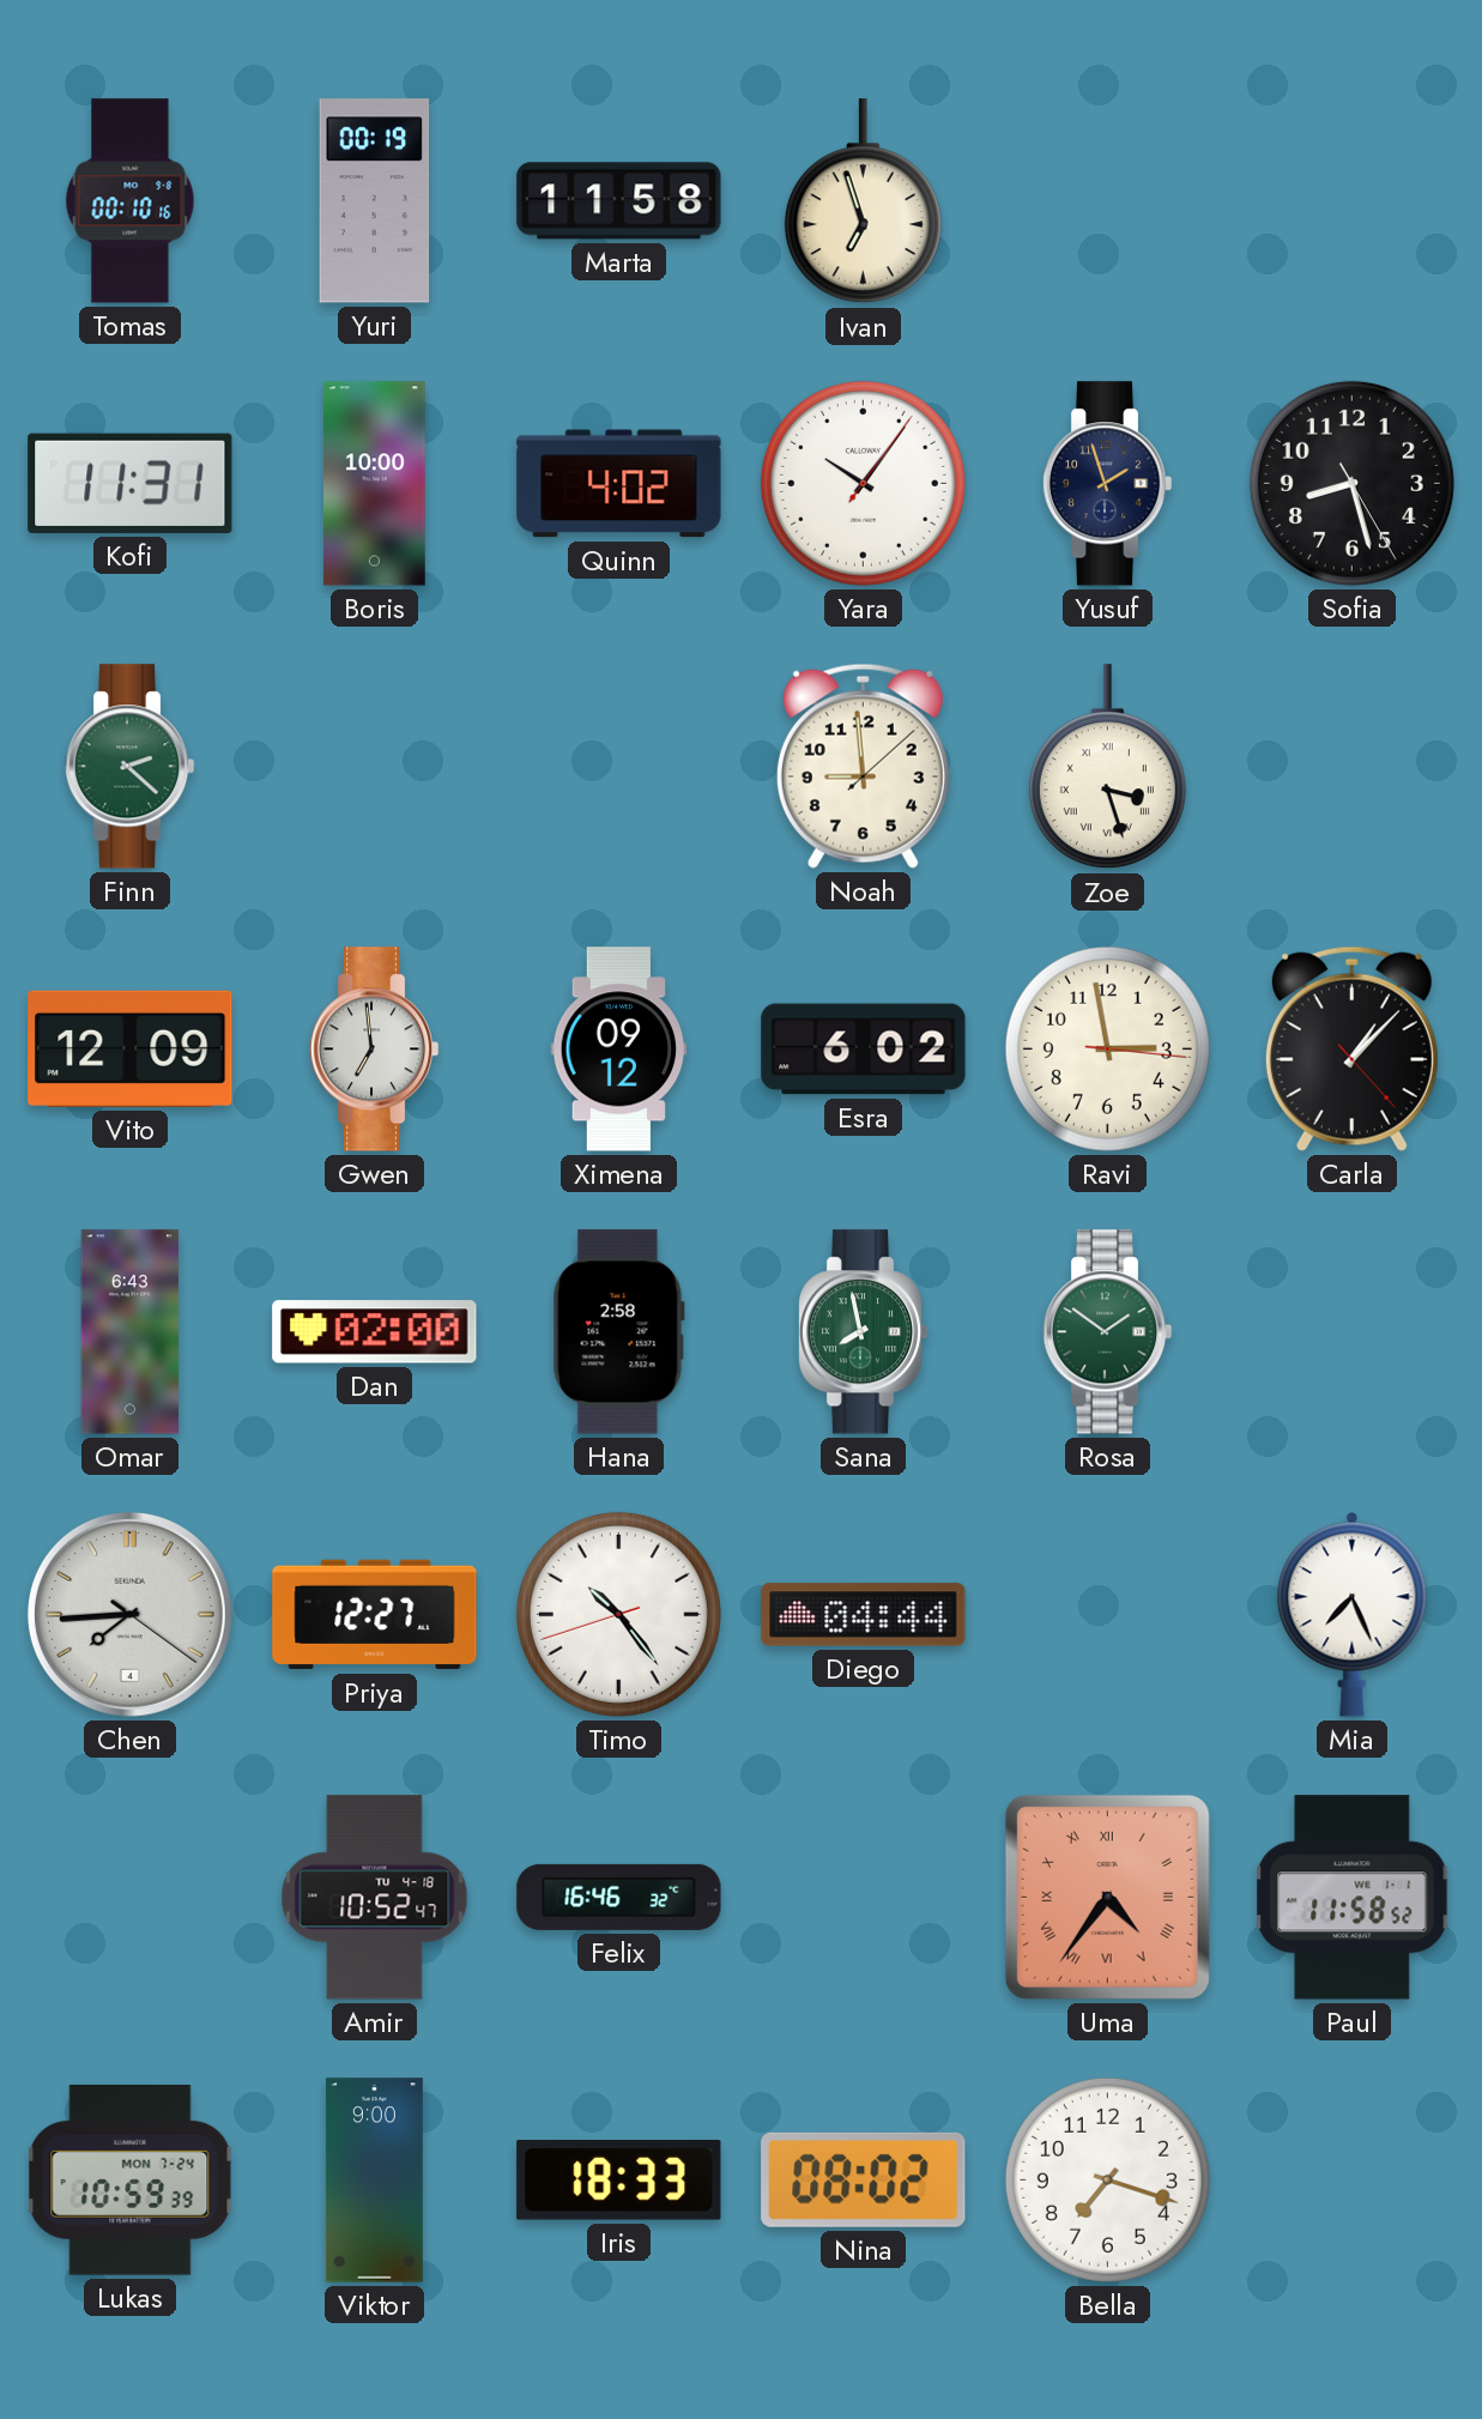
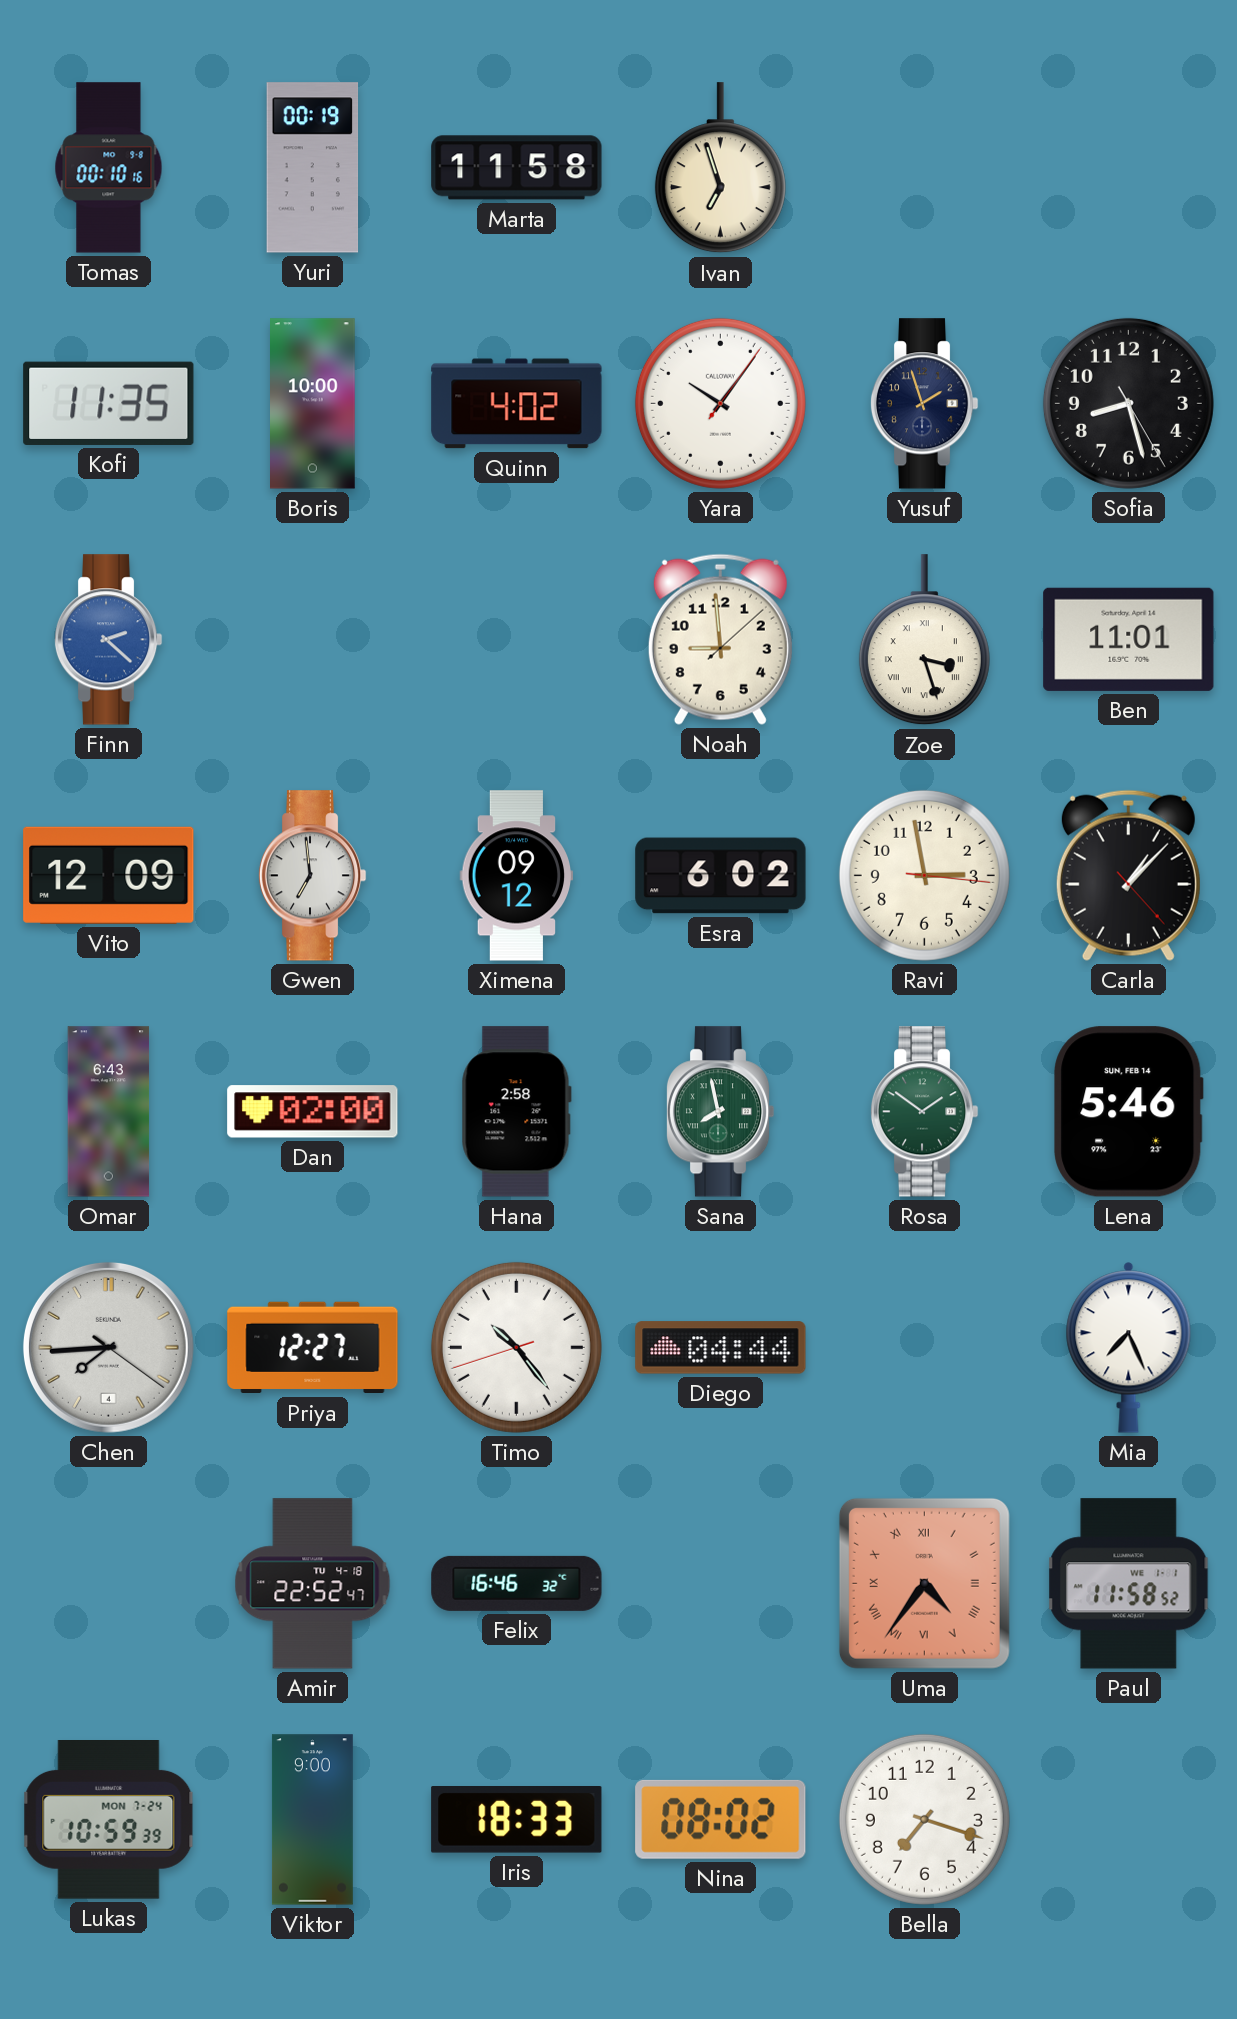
Kofi: 11:31 -> 11:35
Finn dial: green -> blue
Ben: none -> 11:01
Lena: none -> 5:46
Amir: 10:52 -> 22:52
